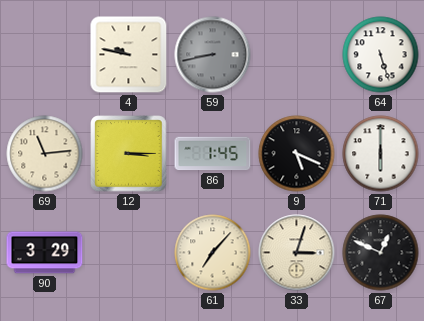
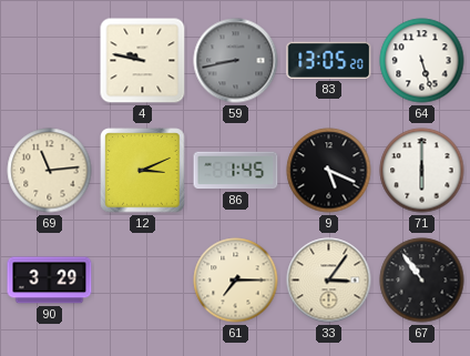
83: none -> 13:05
12: 3:15 -> 3:11
61: 7:07 -> 7:15
33: 3:03 -> 3:06
67: 12:49 -> 10:54
